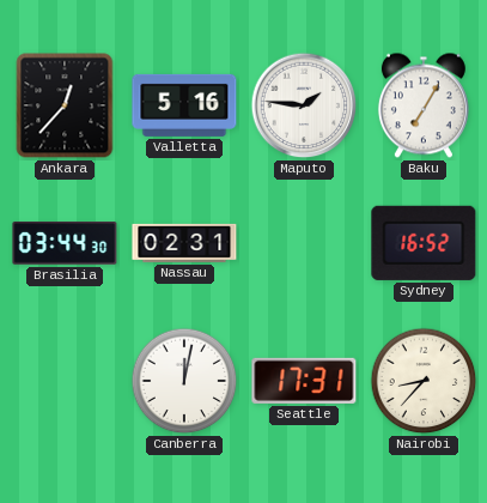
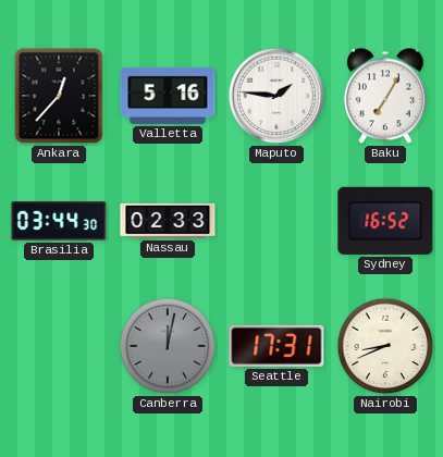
Nassau: 02:31 -> 02:33
Canberra dial: white -> grey
Nairobi: 8:37 -> 8:41
